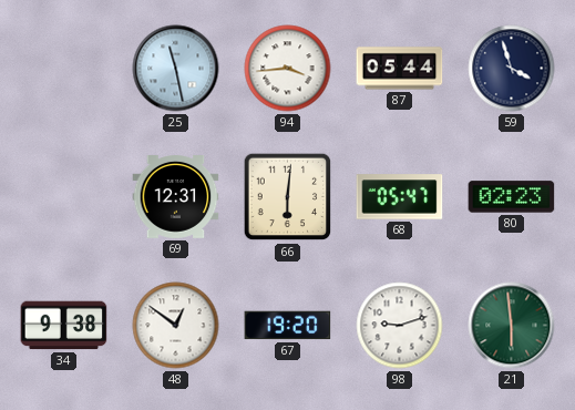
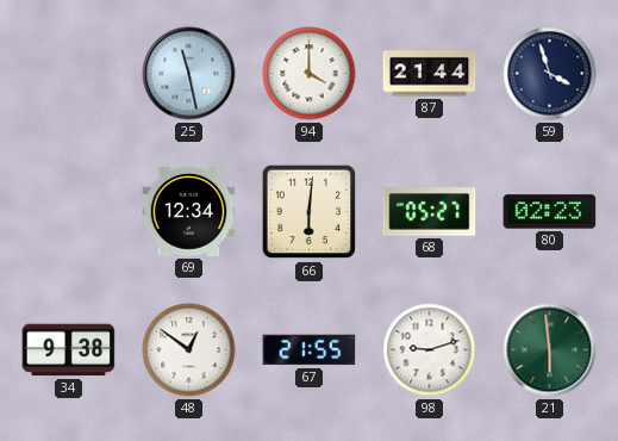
94: 3:44 -> 4:00
87: 05:44 -> 21:44
69: 12:31 -> 12:34
68: 05:47 -> 05:27
67: 19:20 -> 21:55
